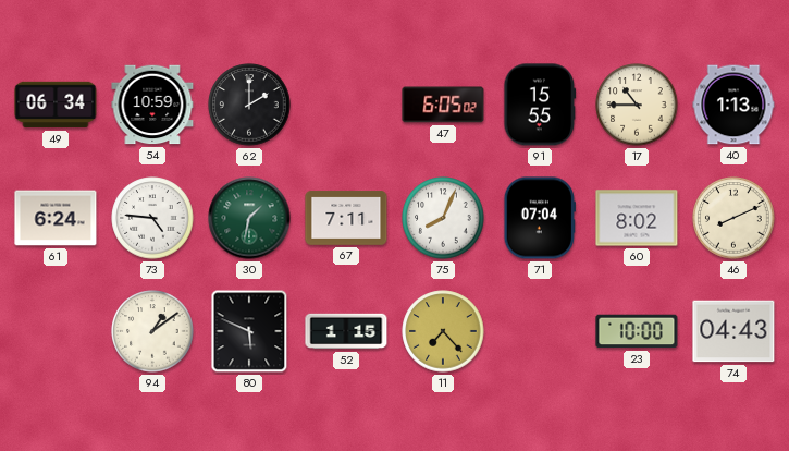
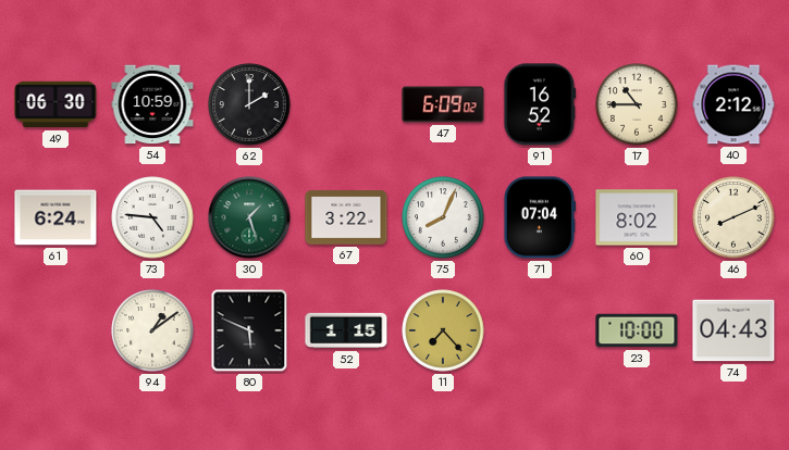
49: 06:34 -> 06:30
47: 6:05 -> 6:09
91: 15:55 -> 16:52
40: 1:13 -> 2:12
30: 1:32 -> 1:27
67: 7:11 -> 3:22
